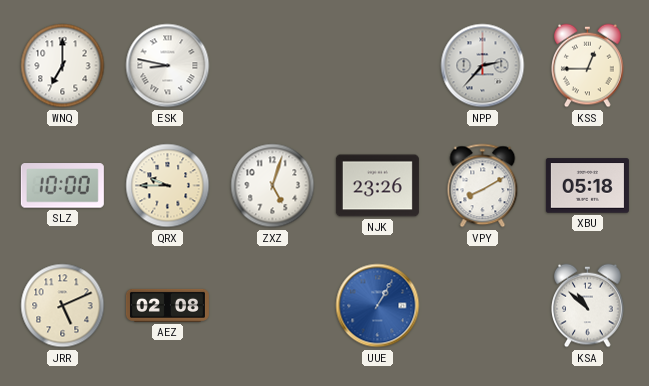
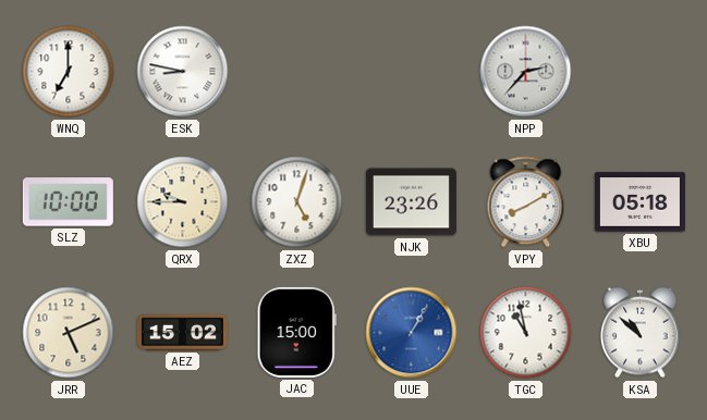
KSS: 12:45 -> none
AEZ: 02:08 -> 15:02
JAC: none -> 15:00
TGC: none -> 10:58
